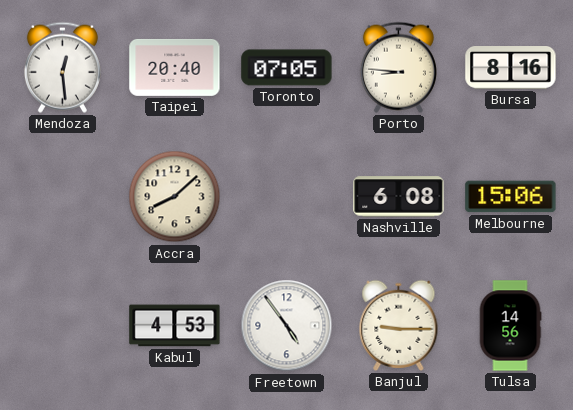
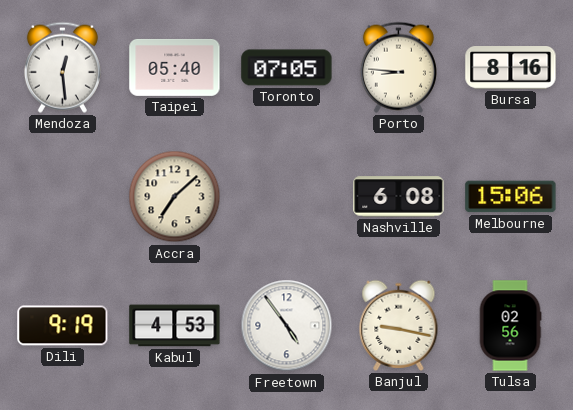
Taipei: 20:40 -> 05:40
Accra: 8:08 -> 7:08
Dili: none -> 9:19
Banjul: 9:15 -> 9:17
Tulsa: 14:56 -> 02:56
